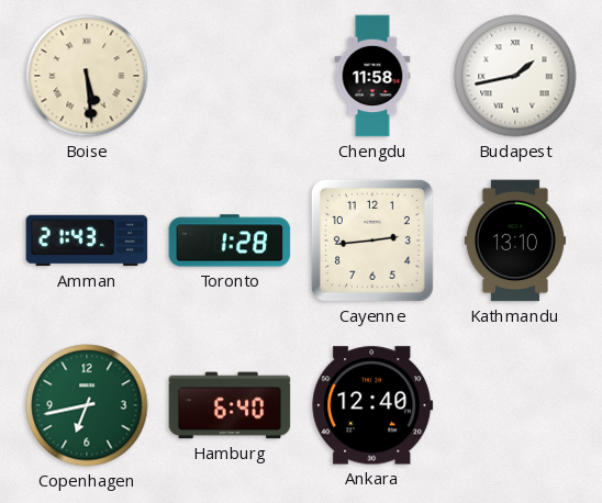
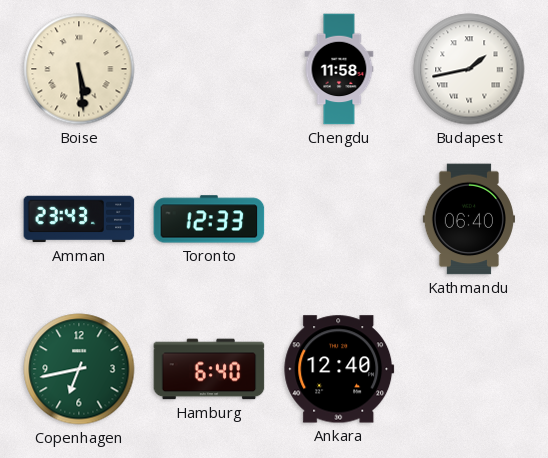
Amman: 21:43 -> 23:43
Toronto: 1:28 -> 12:33
Cayenne: 2:44 -> none
Kathmandu: 13:10 -> 06:40
